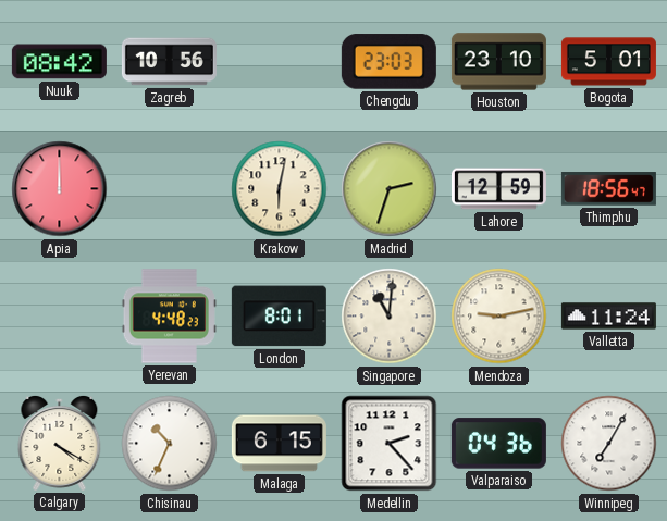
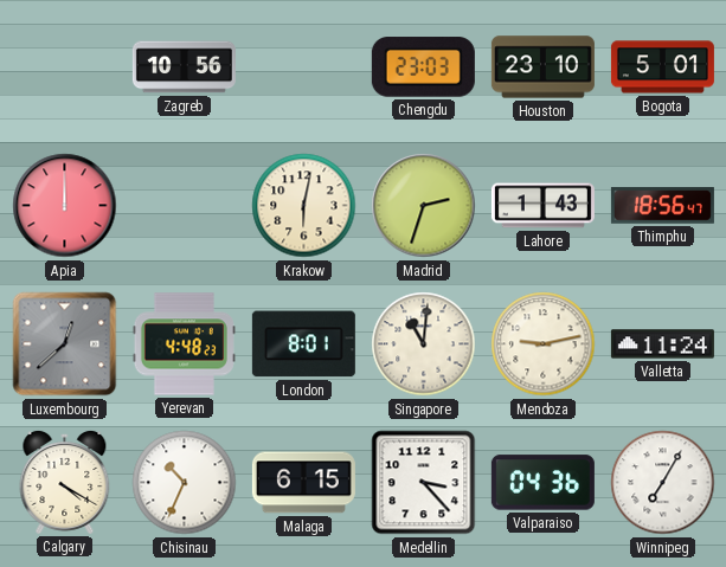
Nuuk: 08:42 -> none
Lahore: 12:59 -> 1:43
Luxembourg: none -> 12:38
Medellin: 2:23 -> 3:23
